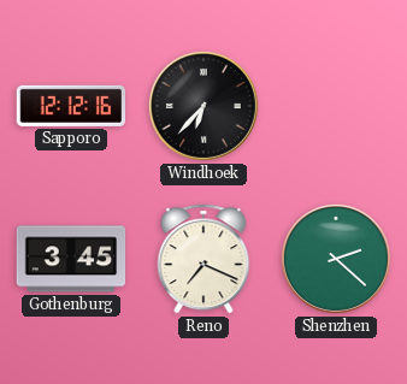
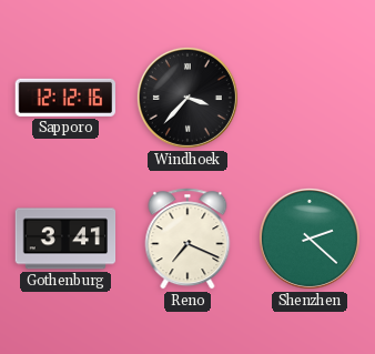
Windhoek: 6:37 -> 3:37
Gothenburg: 3:45 -> 3:41
